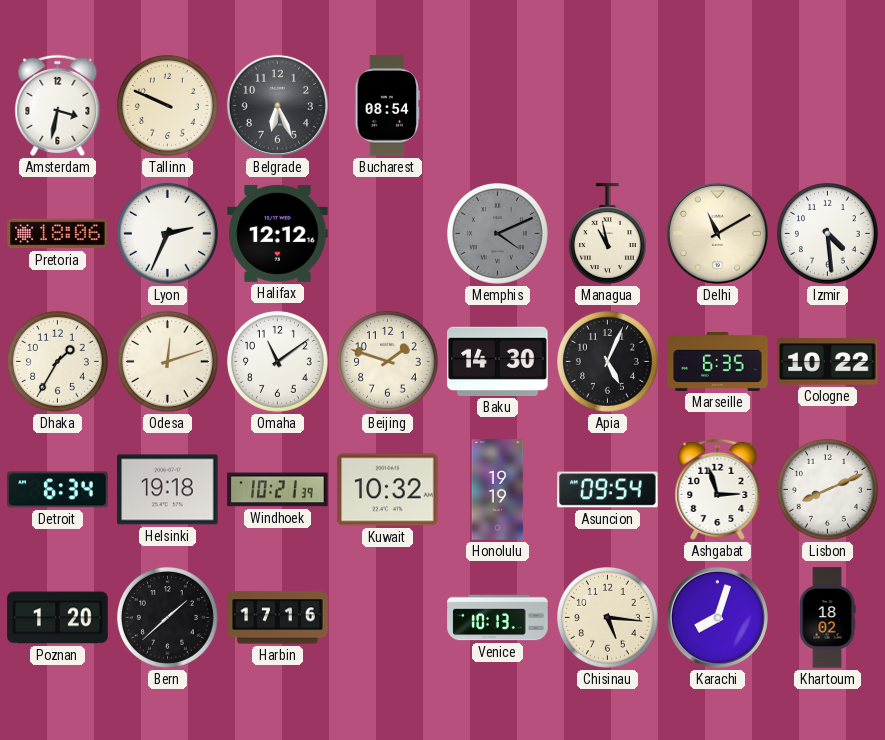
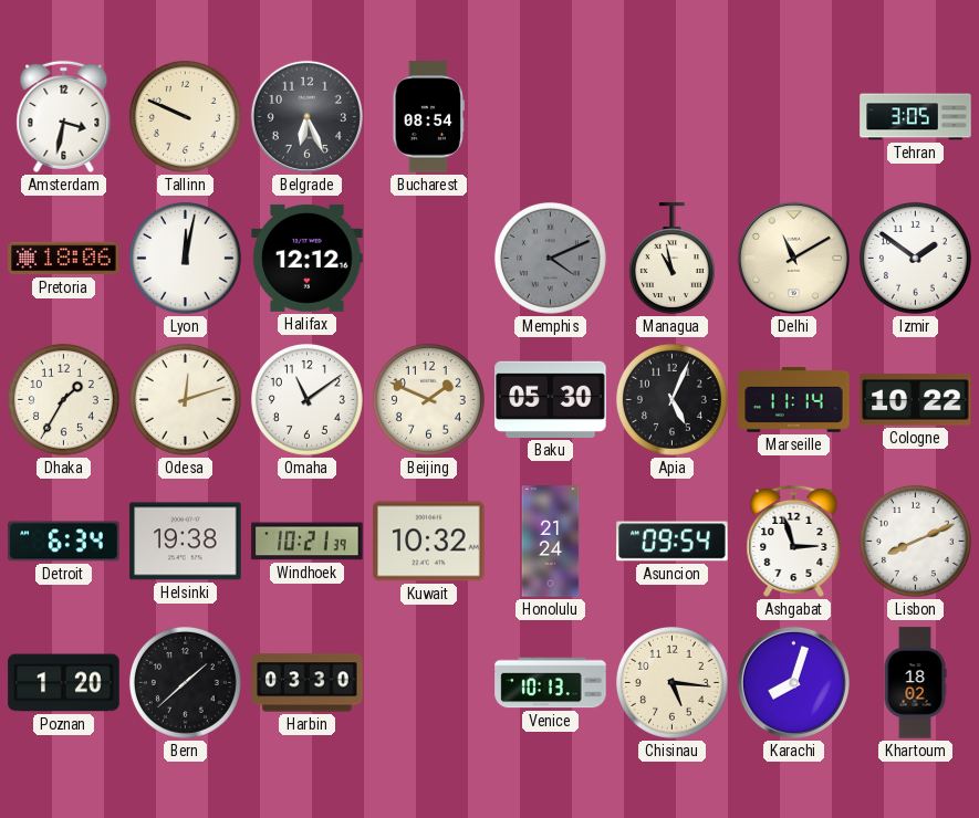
Tehran: none -> 3:05
Lyon: 2:34 -> 12:02
Izmir: 4:29 -> 1:51
Beijing: 1:48 -> 1:49
Baku: 14:30 -> 05:30
Marseille: 6:35 -> 11:14
Helsinki: 19:18 -> 19:38
Honolulu: 19:19 -> 21:24
Harbin: 17:16 -> 03:30
